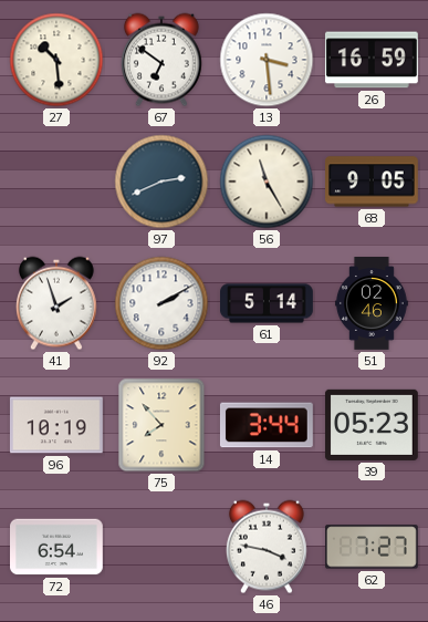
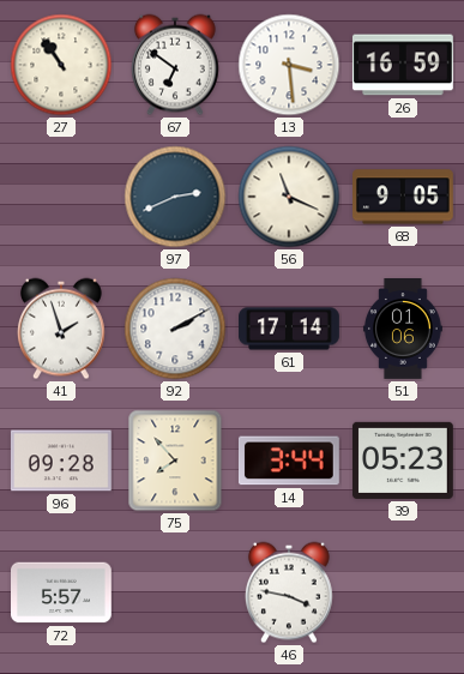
27: 10:29 -> 10:54
56: 11:25 -> 11:19
61: 5:14 -> 17:14
51: 02:46 -> 01:06
96: 10:19 -> 09:28
72: 6:54 -> 5:57
62: 7:27 -> none
